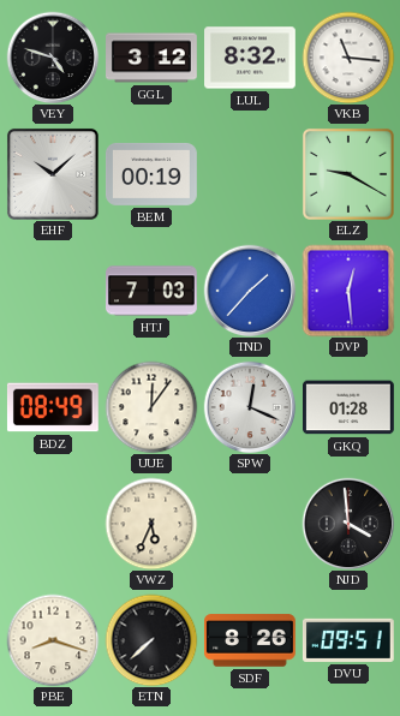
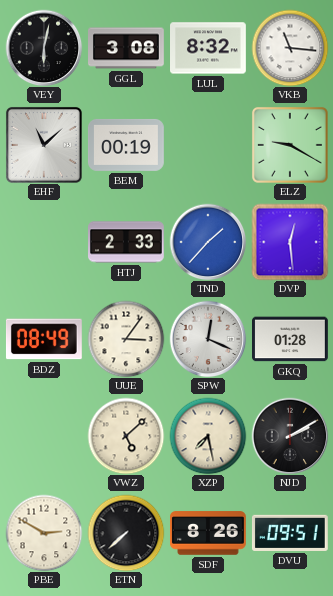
VEY: 4:48 -> 6:02
GGL: 3:12 -> 3:08
EHF: 10:08 -> 11:08
HTJ: 7:03 -> 2:33
UUE: 12:06 -> 3:06
VWZ: 5:34 -> 5:08
XZP: none -> 7:28
NJD: 3:59 -> 2:10
PBE: 8:18 -> 2:50
